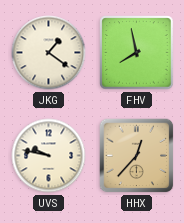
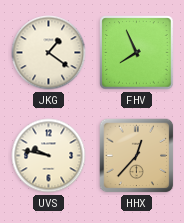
FHV: 7:58 -> 7:56
